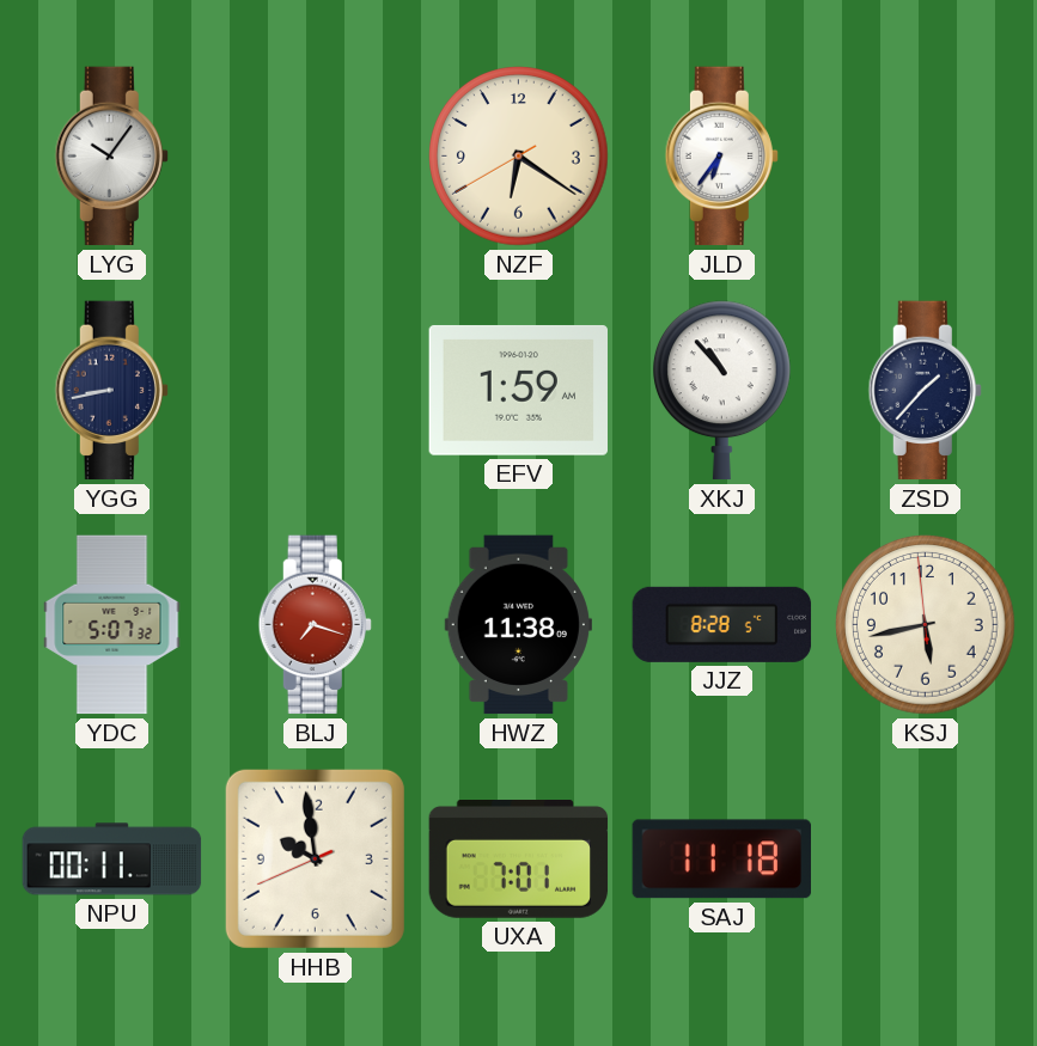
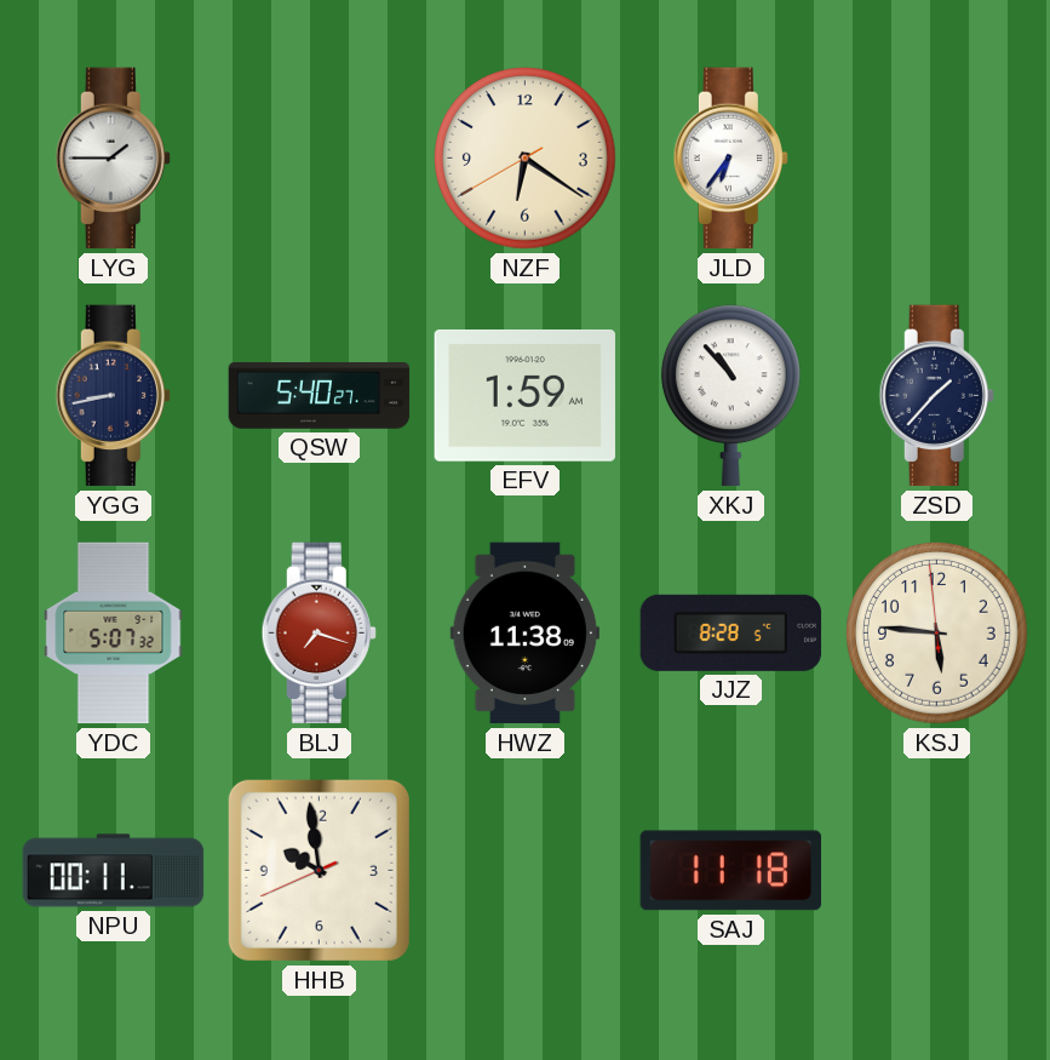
LYG: 10:06 -> 1:45
QSW: none -> 5:40
KSJ: 5:42 -> 5:45
UXA: 7:01 -> none
